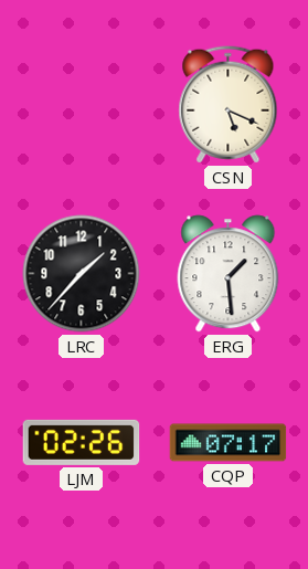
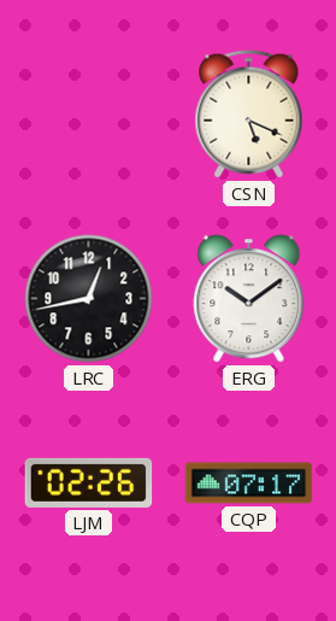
LRC: 1:37 -> 12:43
ERG: 1:29 -> 10:09
